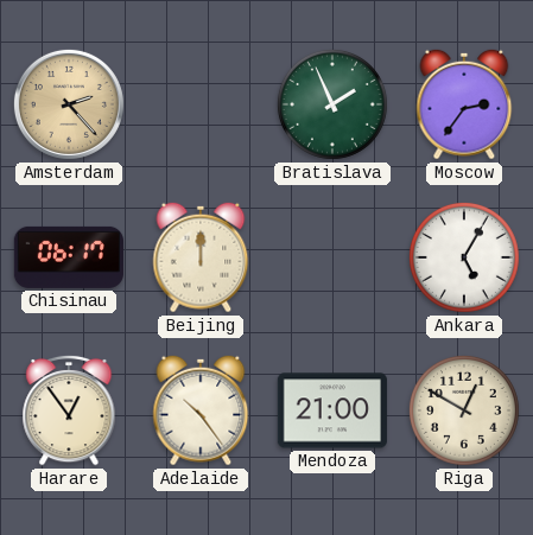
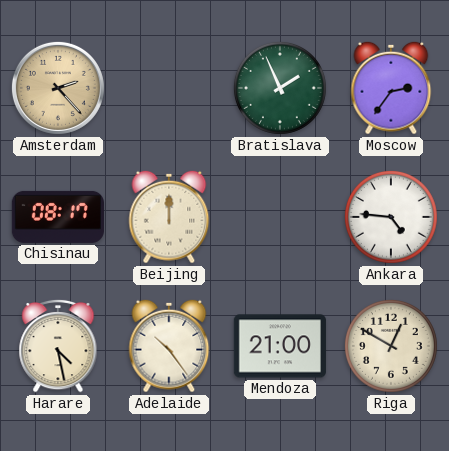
Chisinau: 06:17 -> 08:17
Ankara: 5:05 -> 4:46
Harare: 12:54 -> 4:28
